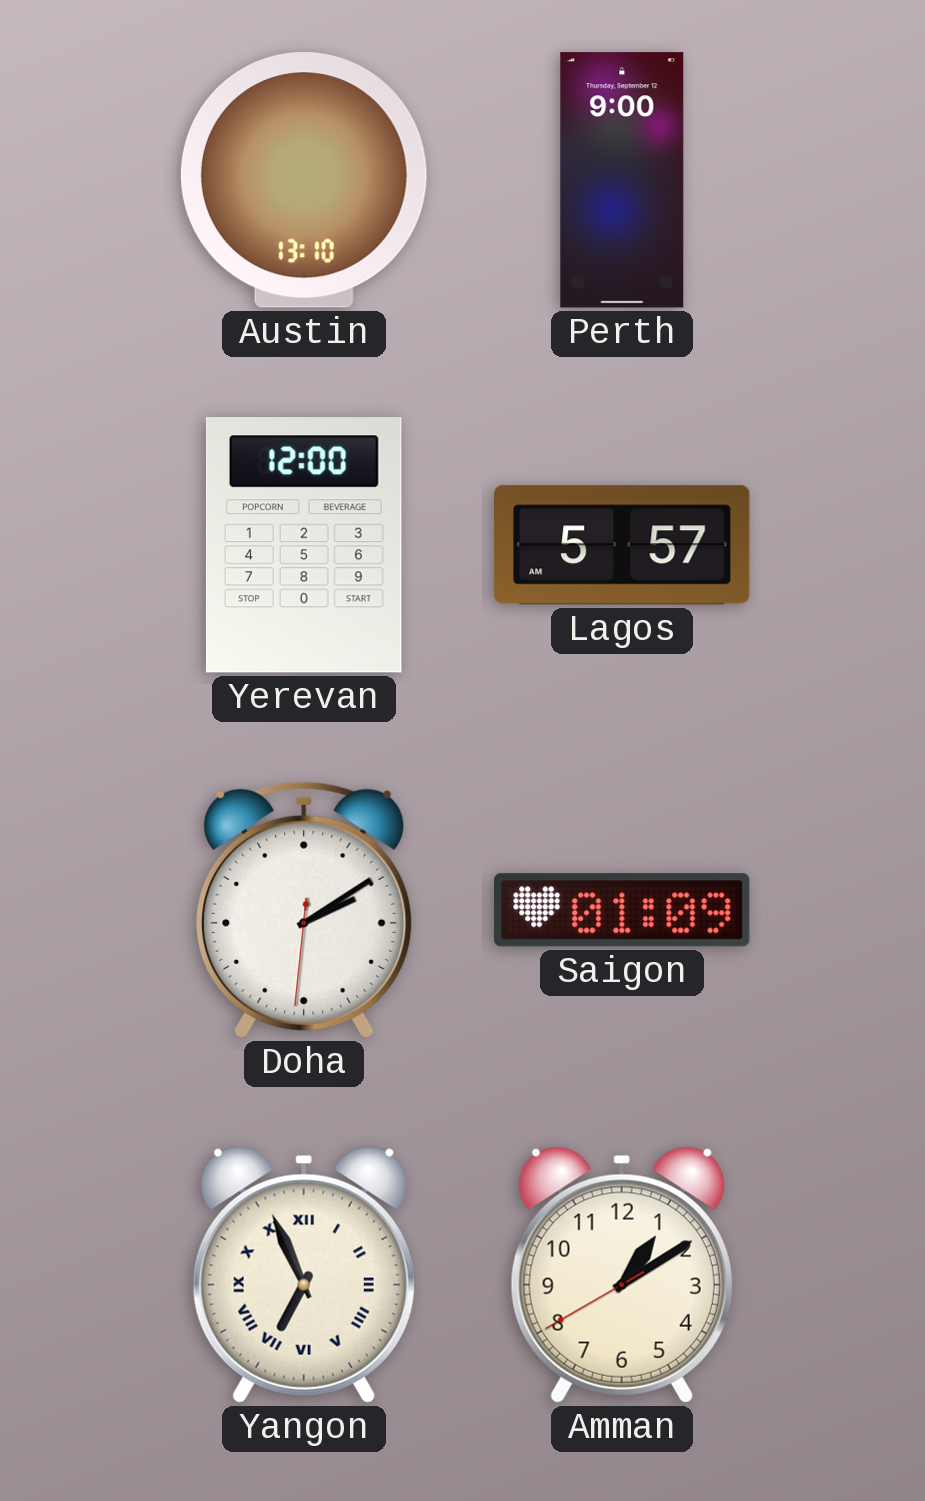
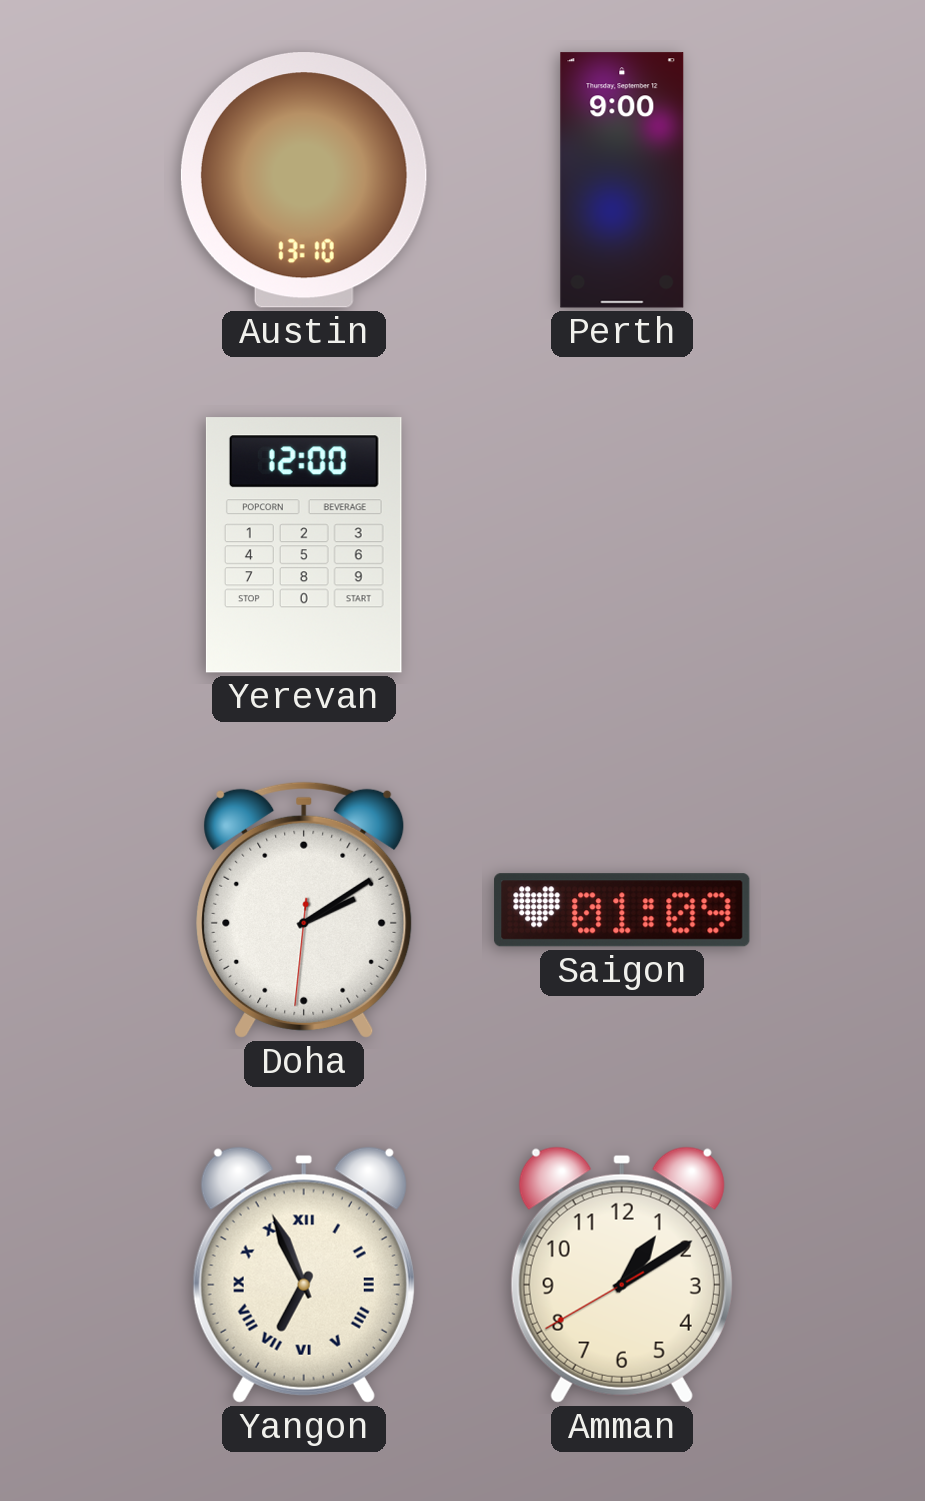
Lagos: 5:57 -> none
